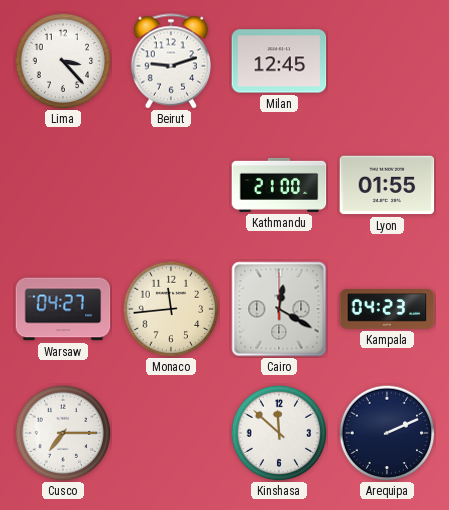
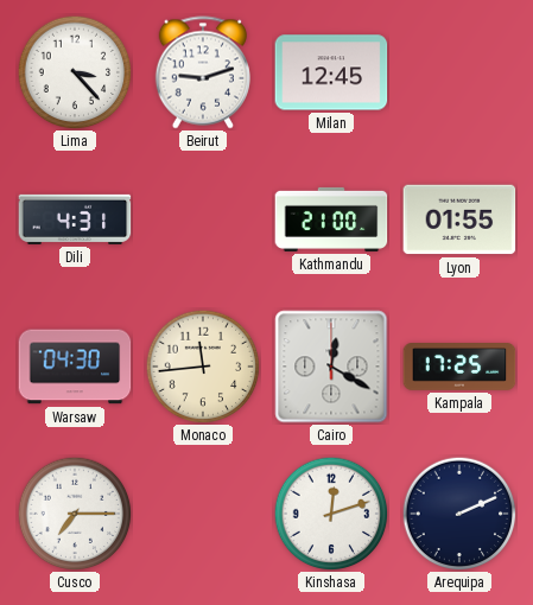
Dili: none -> 4:31
Warsaw: 04:27 -> 04:30
Kampala: 04:23 -> 17:25
Kinshasa: 11:52 -> 12:12
